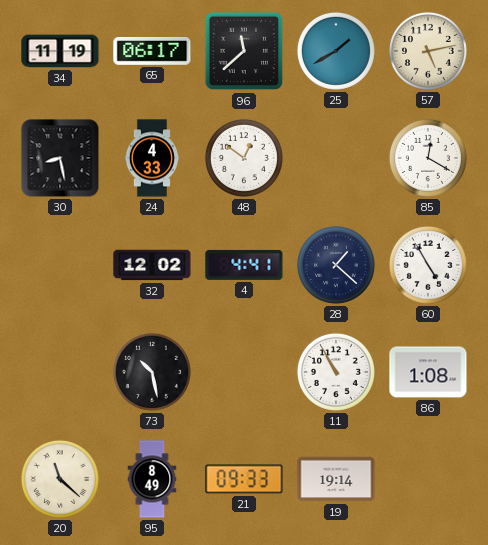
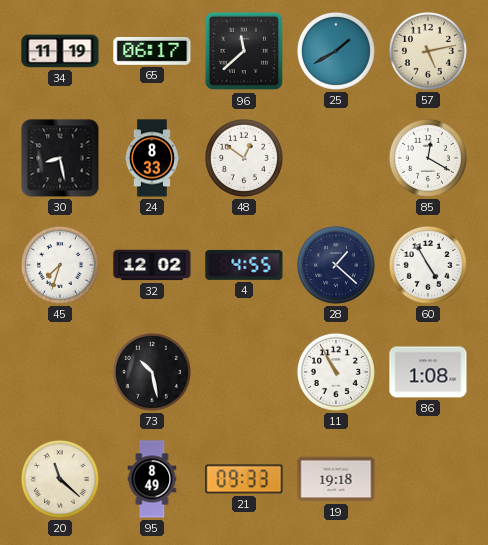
24: 4:33 -> 8:33
45: none -> 7:33
4: 4:41 -> 4:55
19: 19:14 -> 19:18
